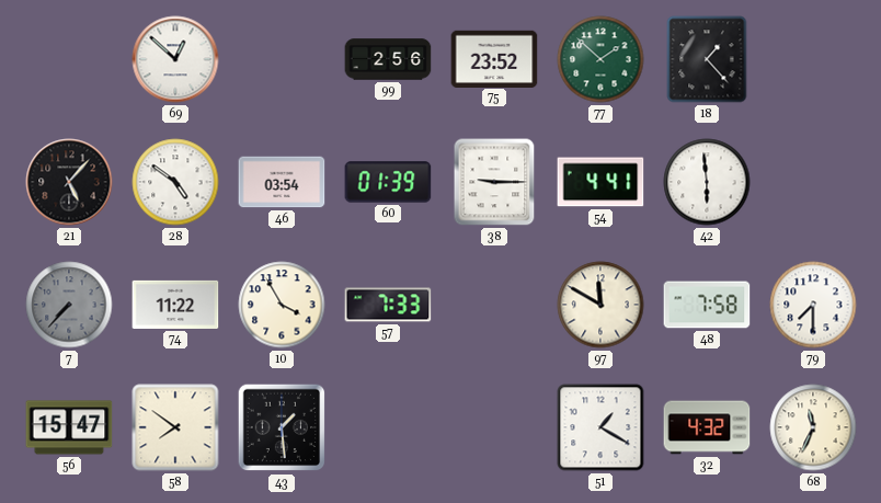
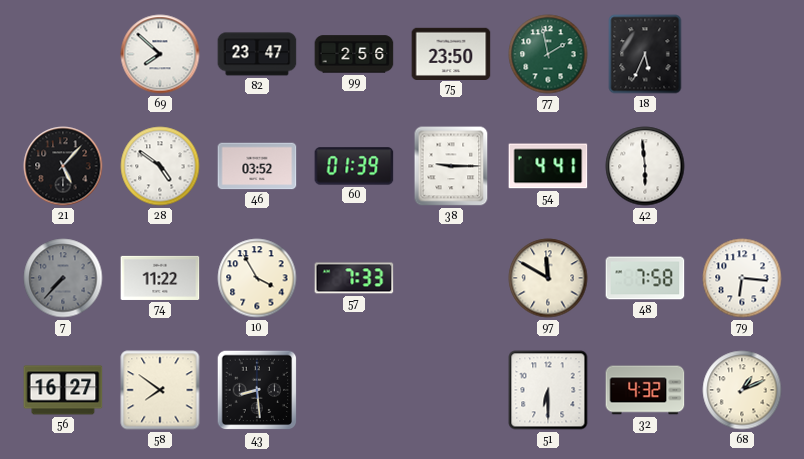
69: 12:52 -> 7:52
82: none -> 23:47
75: 23:52 -> 23:50
77: 1:52 -> 1:58
18: 1:23 -> 5:34
46: 03:54 -> 03:52
79: 7:30 -> 6:16
56: 15:47 -> 16:27
43: 1:29 -> 8:29
51: 1:20 -> 6:30
68: 11:34 -> 1:11
